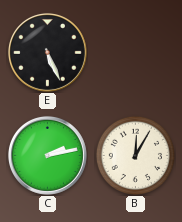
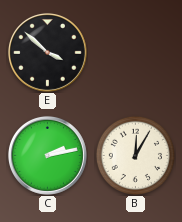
E: 5:26 -> 3:52
